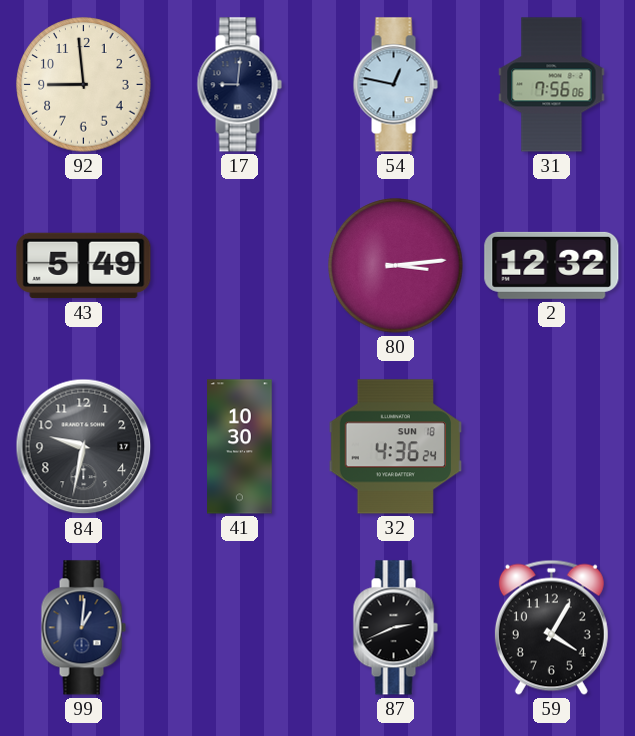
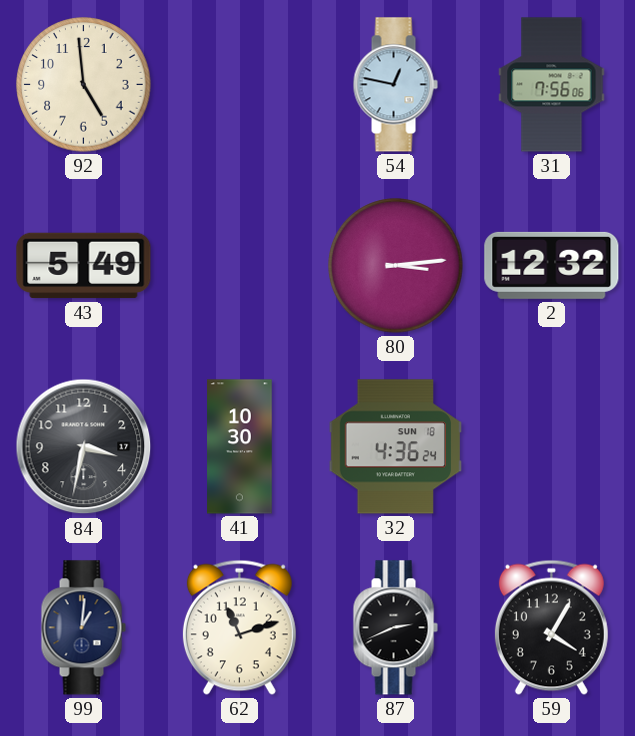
92: 8:59 -> 4:59
17: 9:01 -> none
84: 9:32 -> 3:32
62: none -> 11:12
